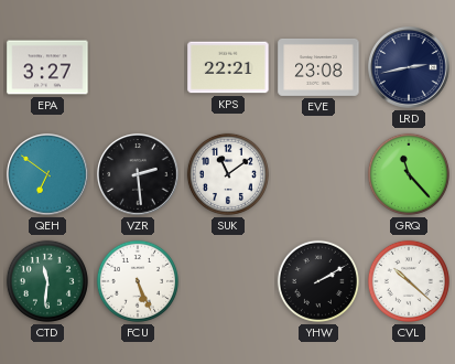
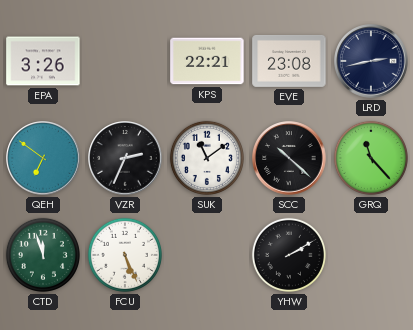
EPA: 3:27 -> 3:26
VZR: 2:29 -> 2:34
SCC: none -> 10:22
CTD: 11:31 -> 11:57
CVL: 10:22 -> none
